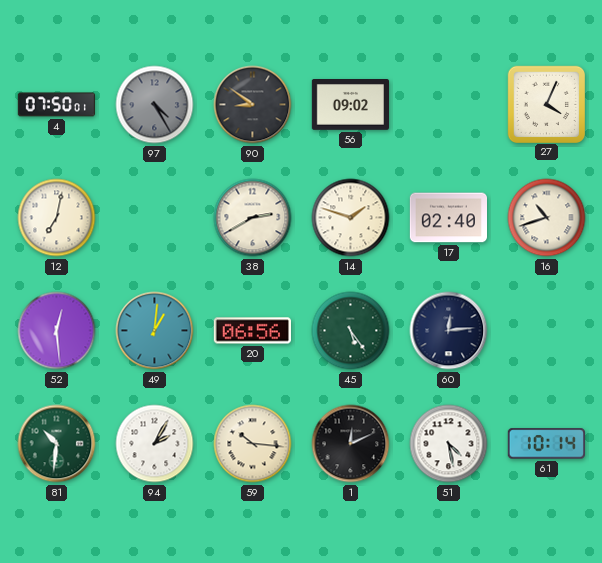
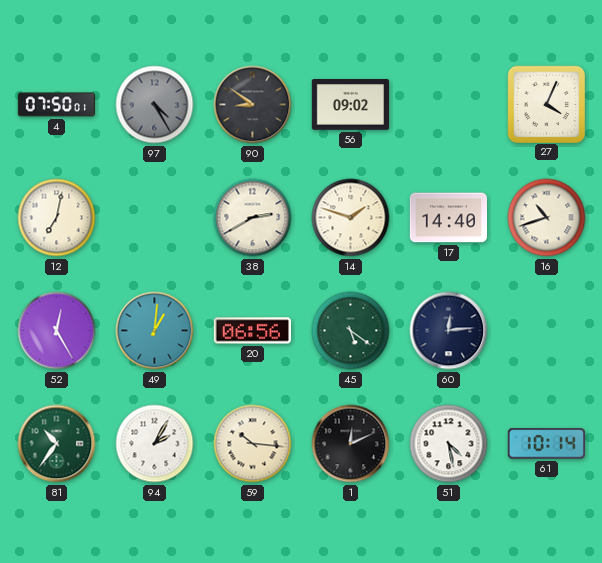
17: 02:40 -> 14:40
52: 12:29 -> 12:25
45: 5:24 -> 5:21
81: 10:31 -> 10:36
